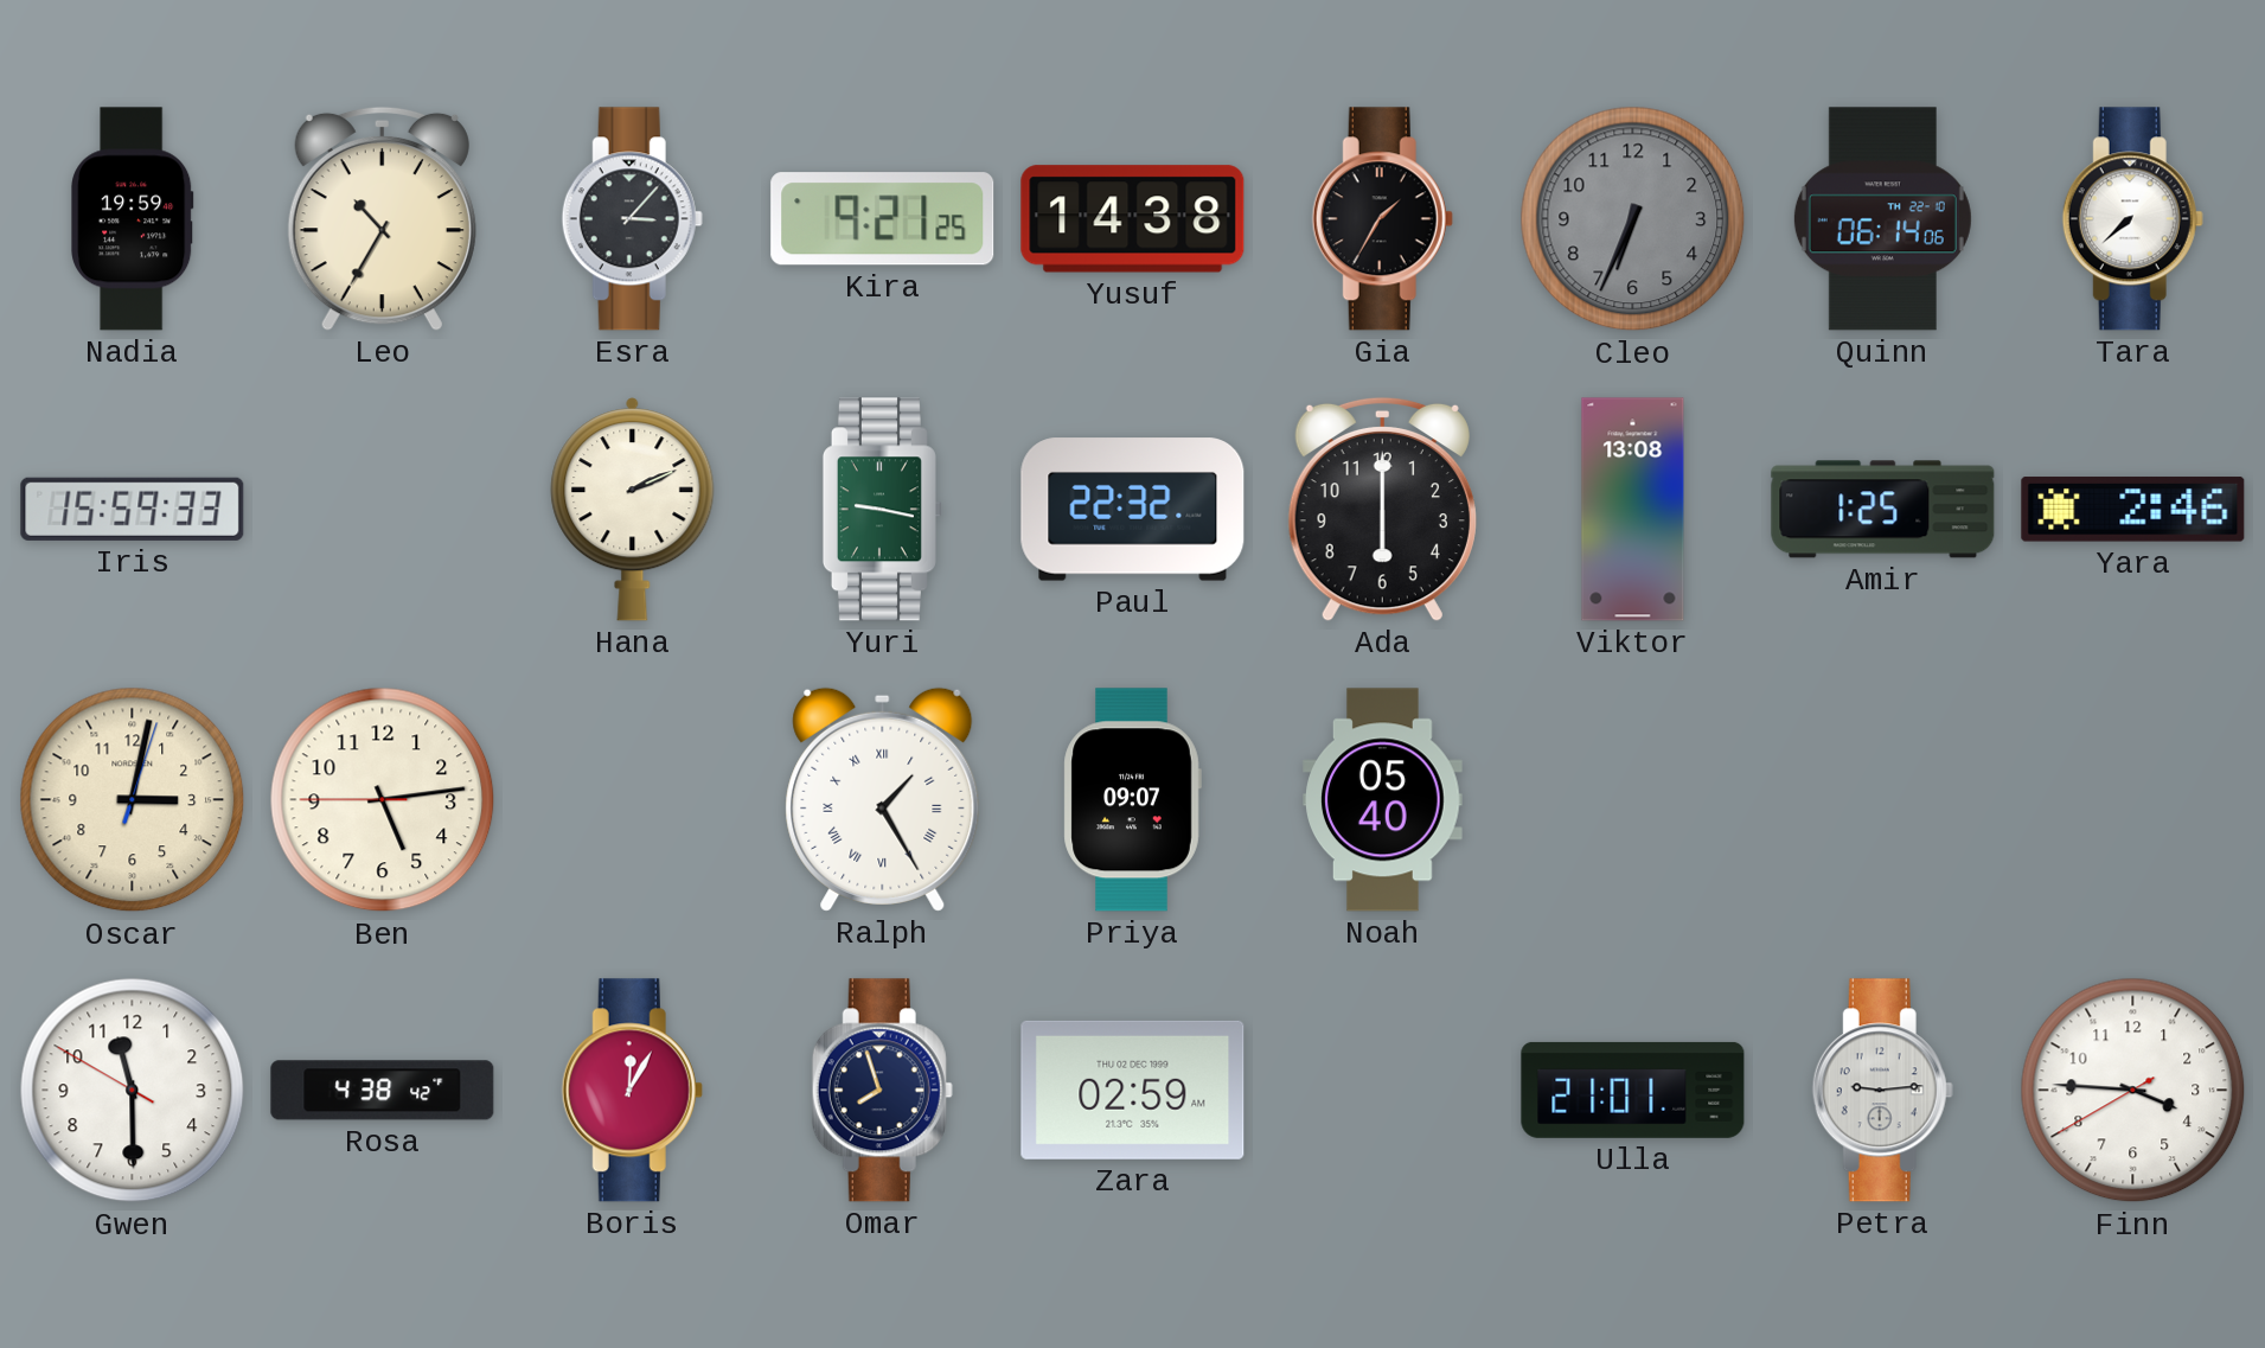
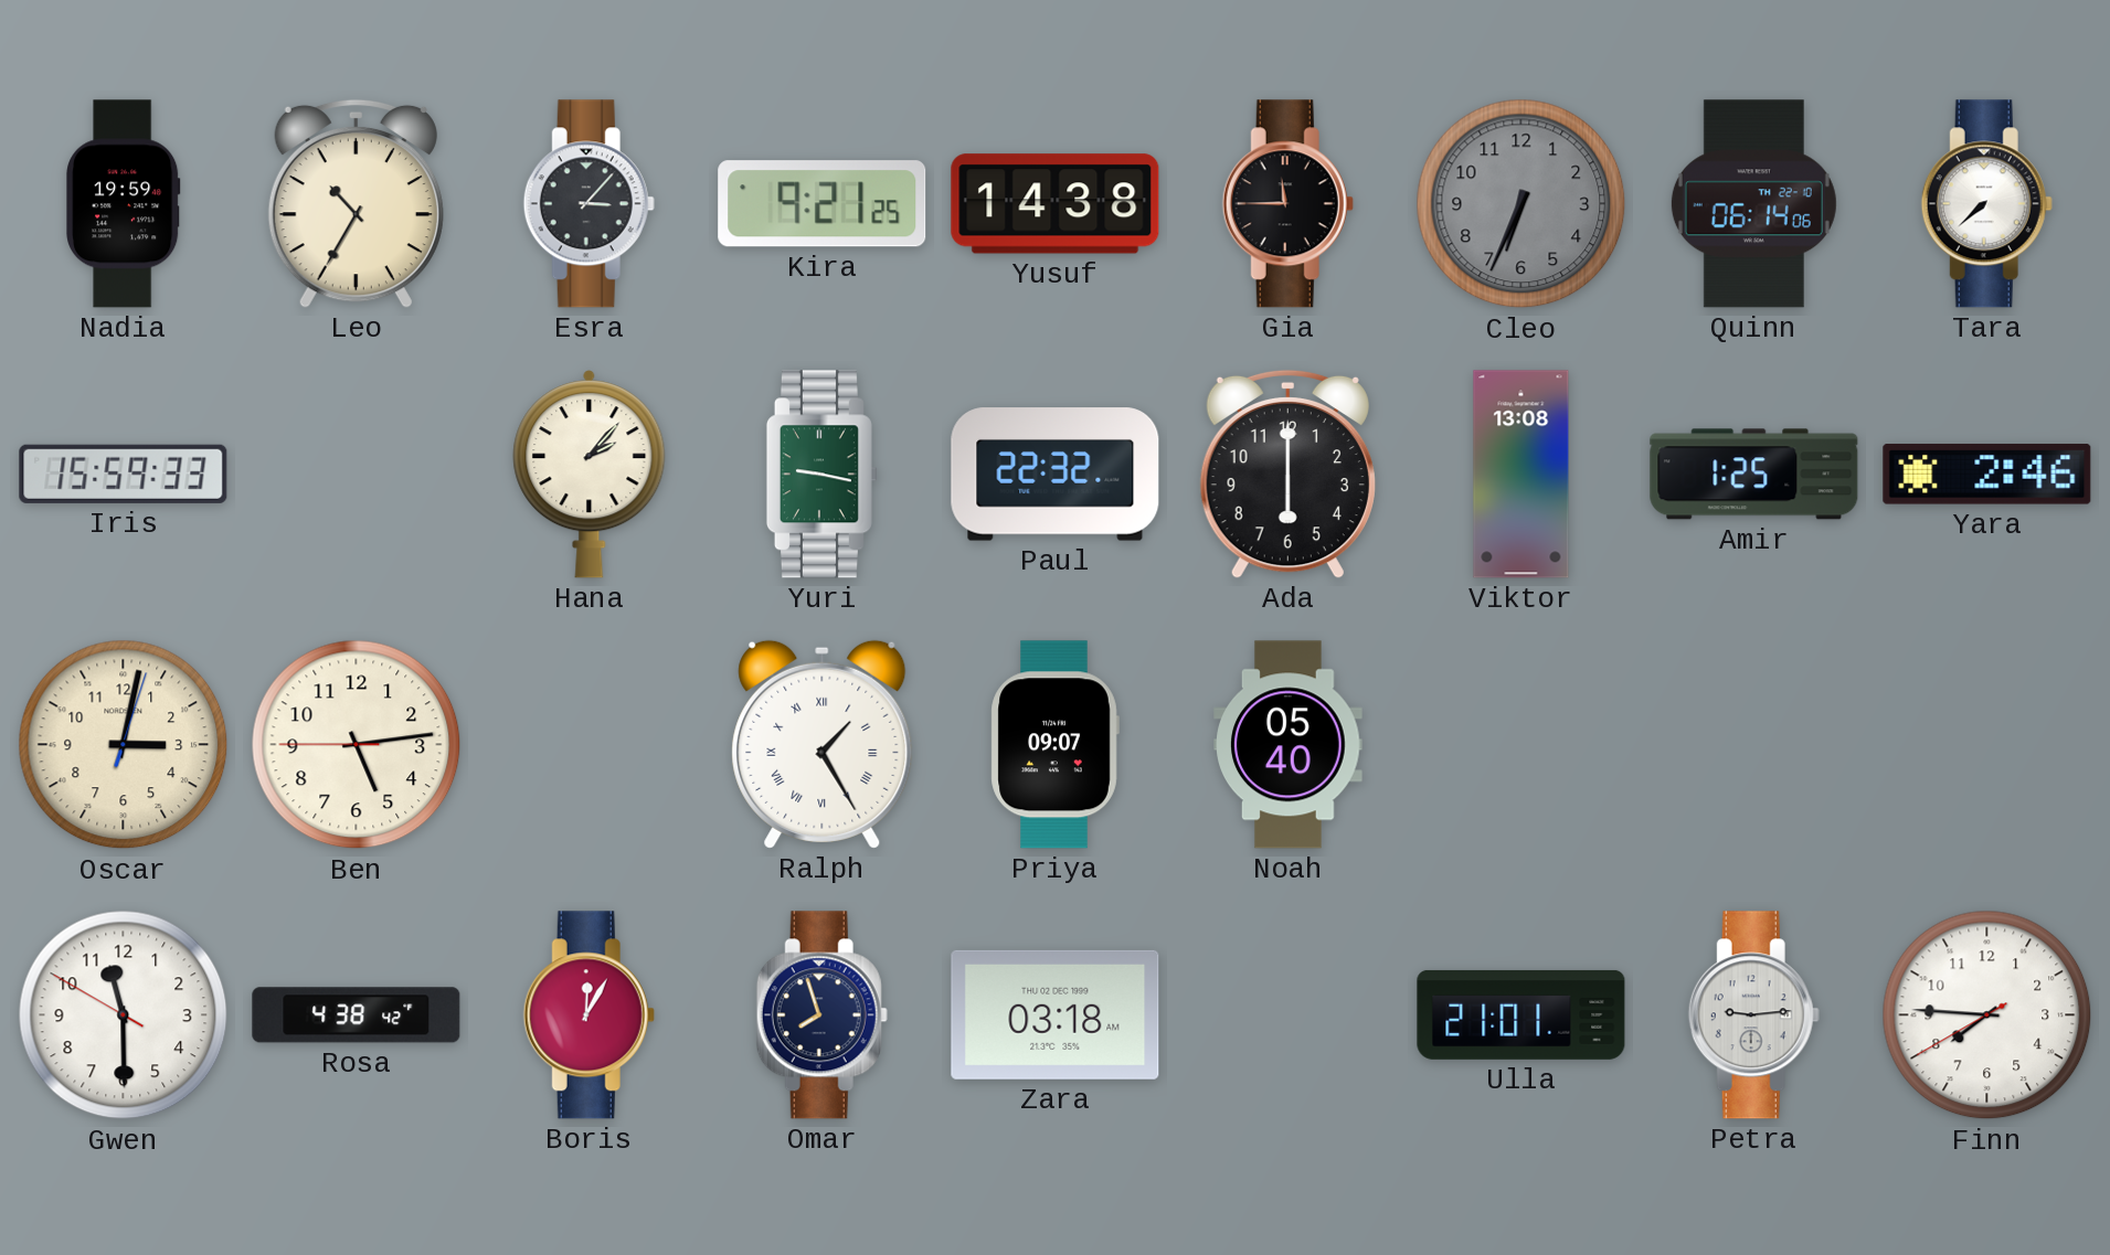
Gia: 1:35 -> 11:45
Hana: 2:11 -> 2:07
Zara: 02:59 -> 03:18
Finn: 3:45 -> 7:45
